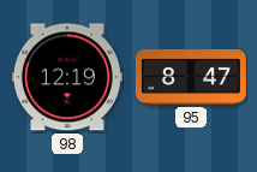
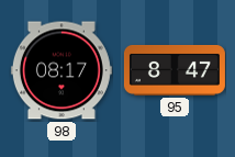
98: 12:19 -> 08:17
